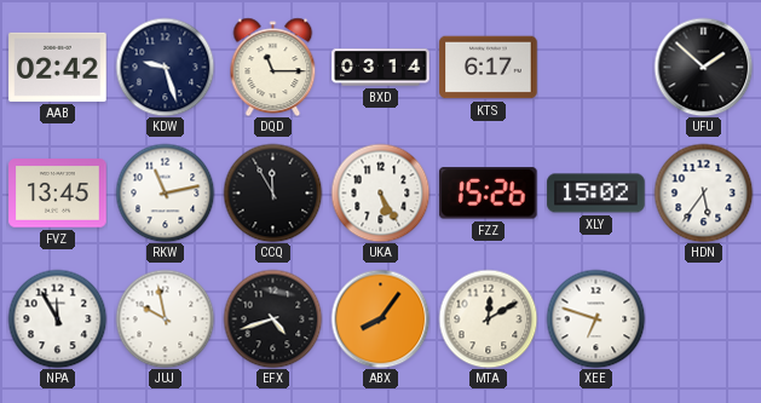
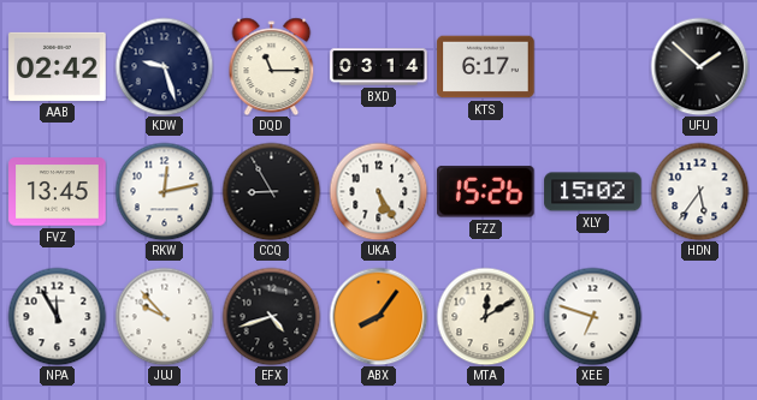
RKW: 11:13 -> 12:13
CCQ: 11:55 -> 8:55
JUJ: 9:58 -> 9:53
